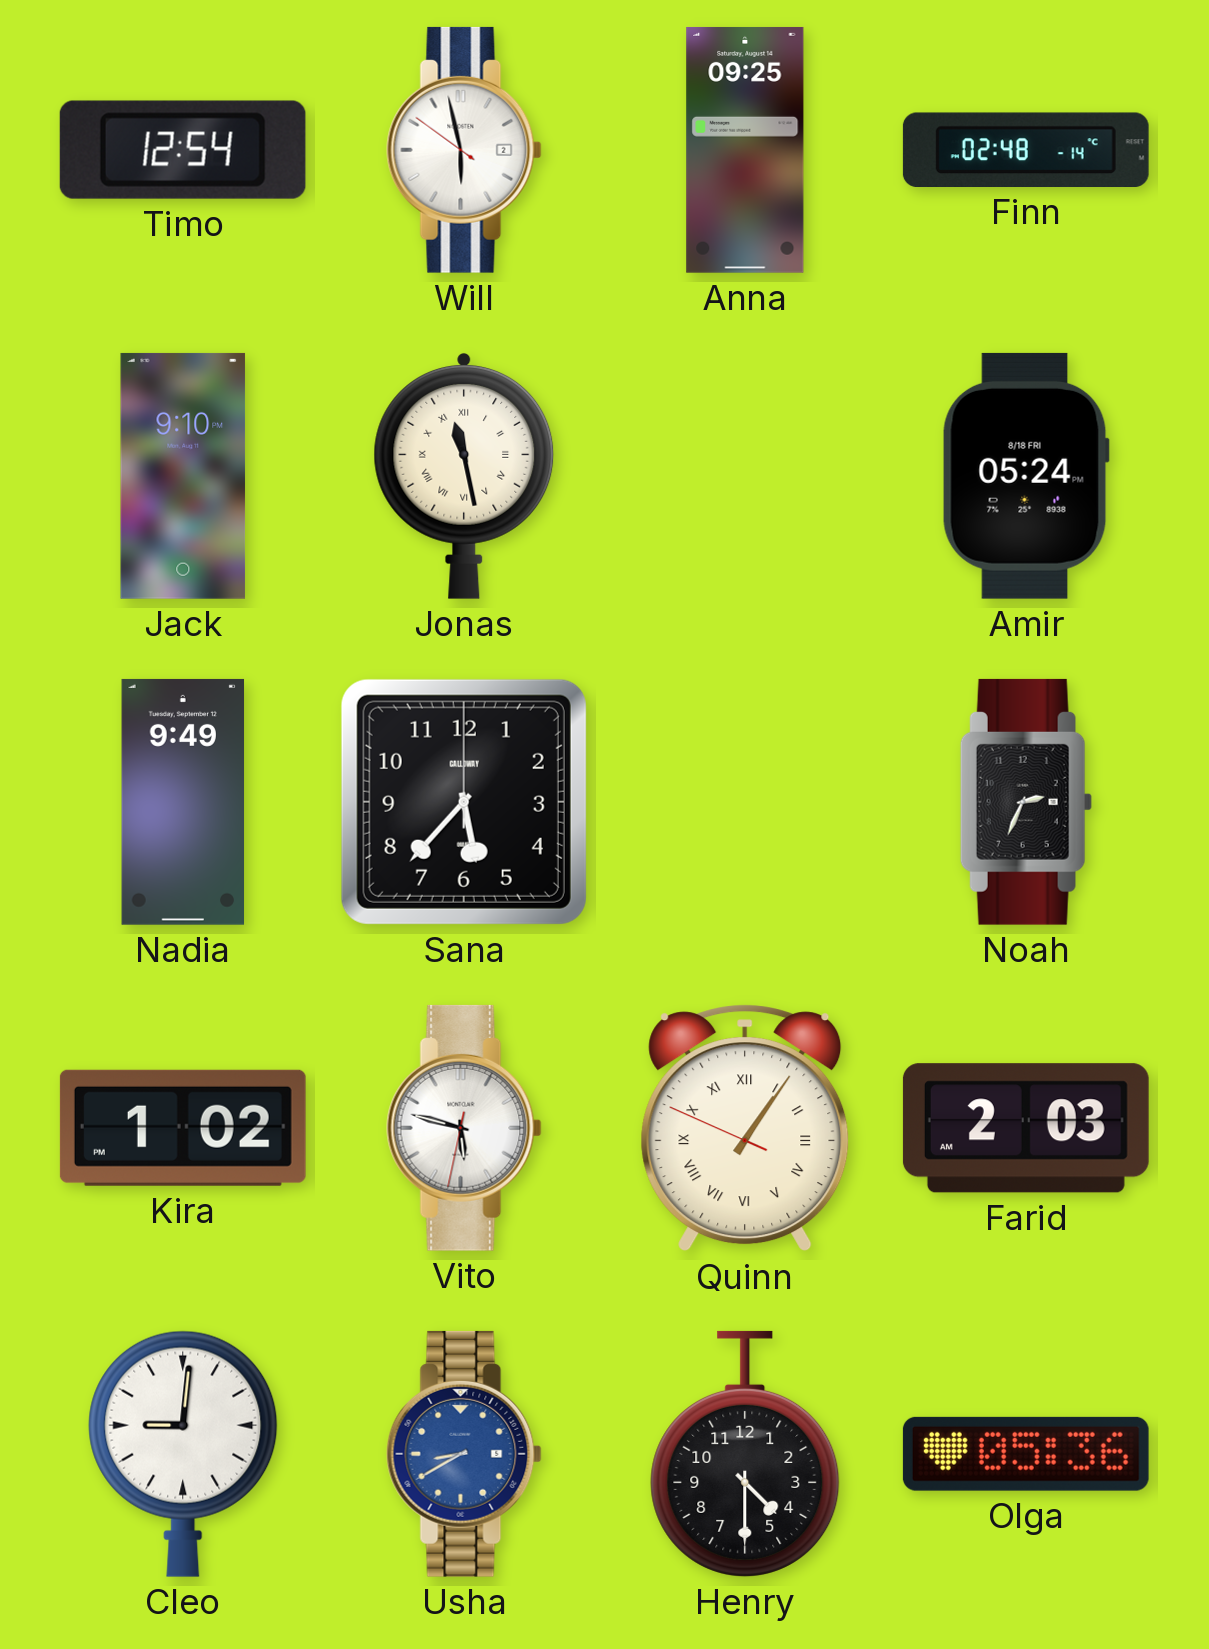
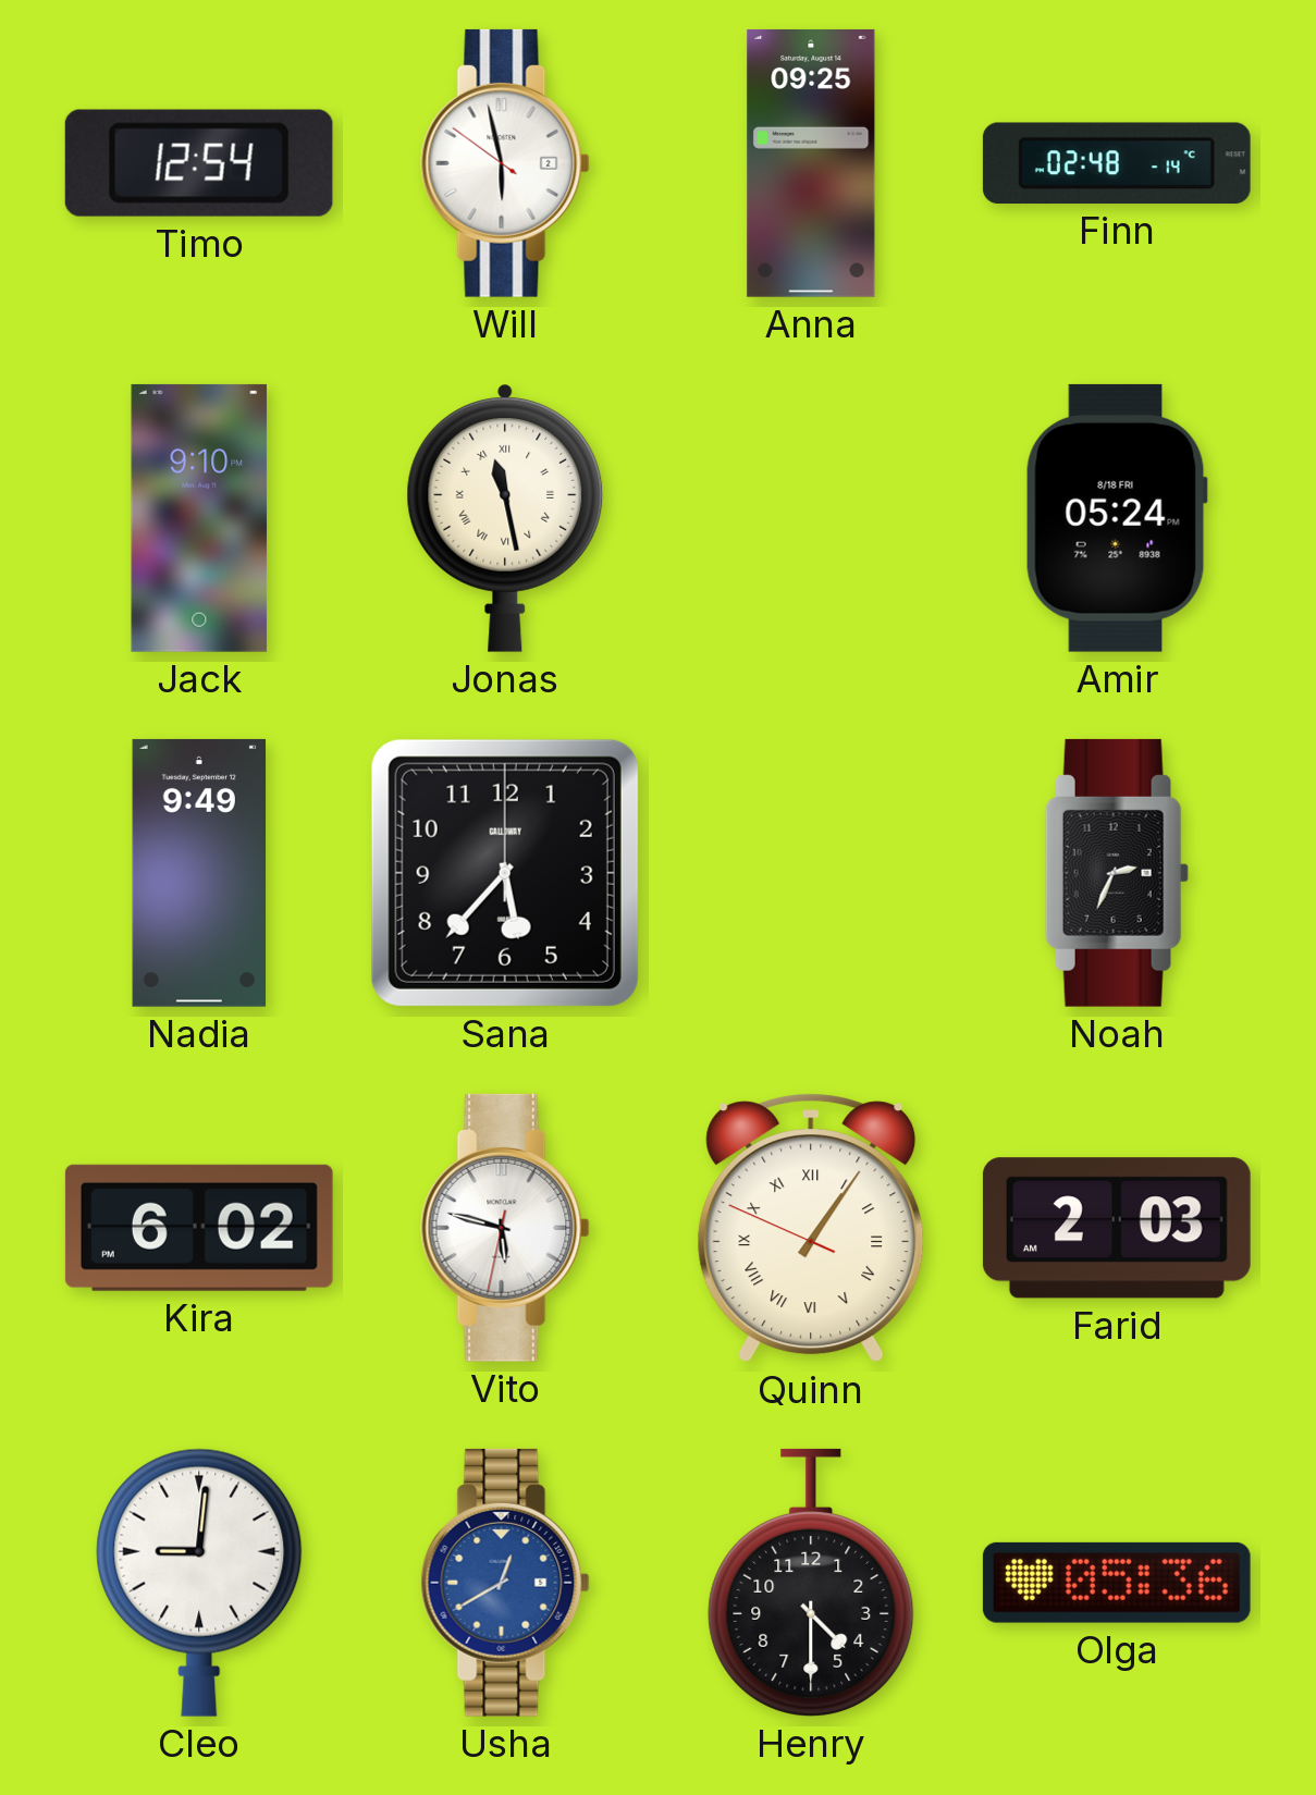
Kira: 1:02 -> 6:02
Usha: 8:40 -> 12:40
